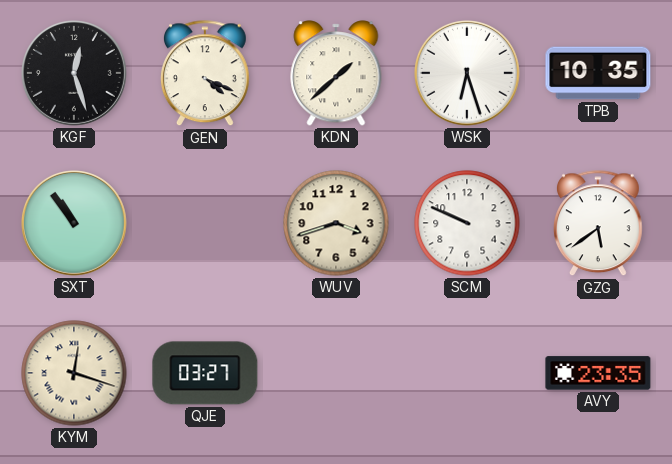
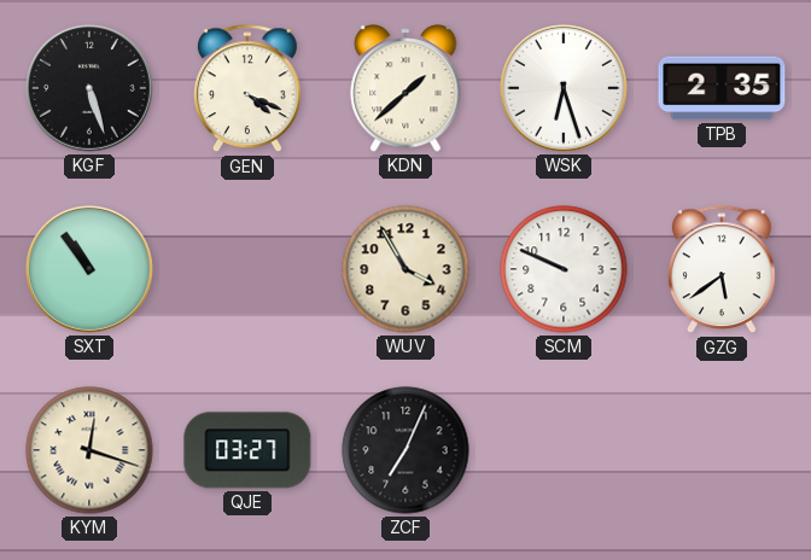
KGF: 12:27 -> 5:27
TPB: 10:35 -> 2:35
WUV: 3:42 -> 3:55
ZCF: none -> 7:04
AVY: 23:35 -> none
